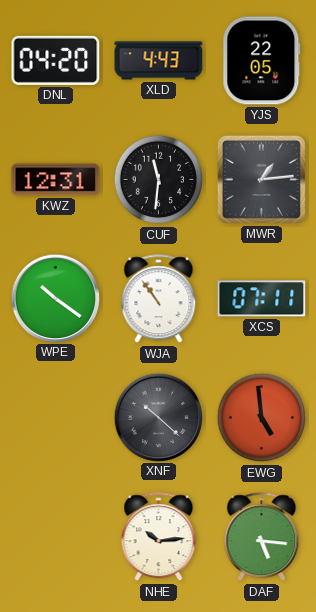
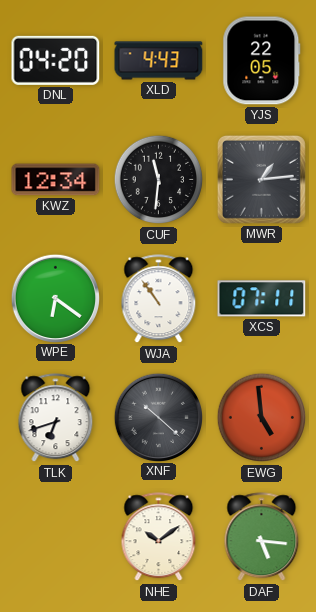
KWZ: 12:31 -> 12:34
WPE: 10:21 -> 6:21
TLK: none -> 6:42
NHE: 10:14 -> 10:09
